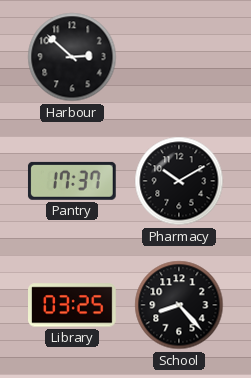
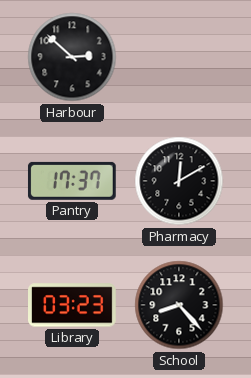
Pharmacy: 10:10 -> 12:10
Library: 03:25 -> 03:23
